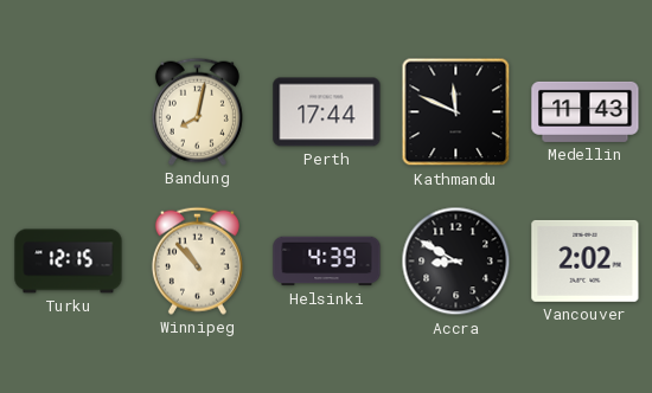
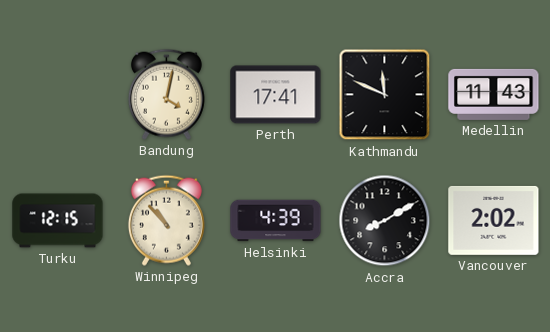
Bandung: 8:02 -> 4:02
Perth: 17:44 -> 17:41
Accra: 8:50 -> 8:10
